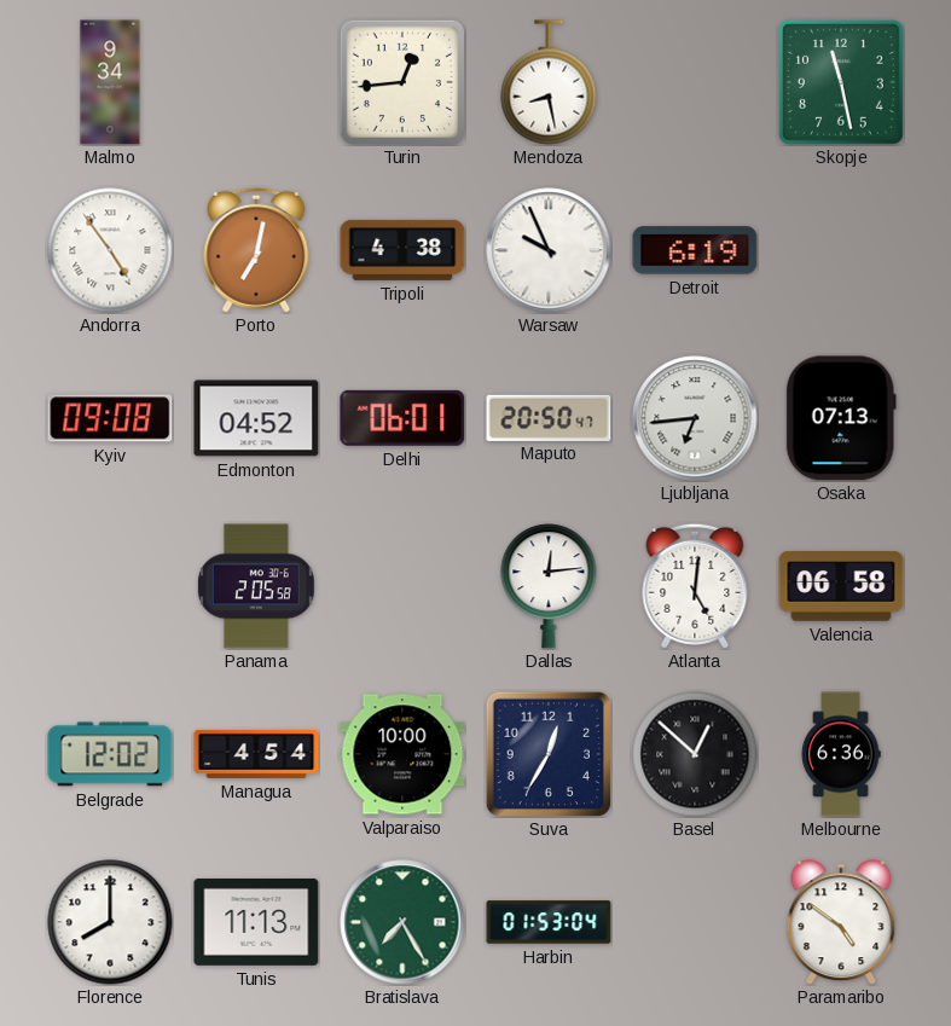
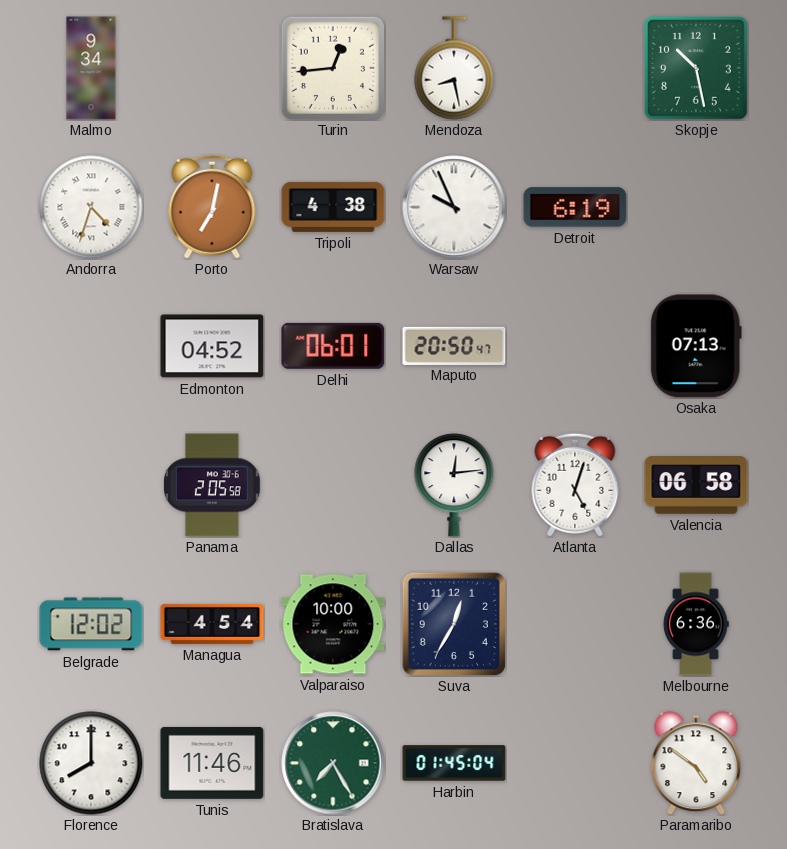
Skopje: 11:28 -> 10:28
Andorra: 4:54 -> 4:33
Kyiv: 09:08 -> none
Ljubljana: 6:44 -> none
Atlanta: 5:01 -> 5:03
Basel: 12:52 -> none
Tunis: 11:13 -> 11:46
Harbin: 01:53 -> 01:45
